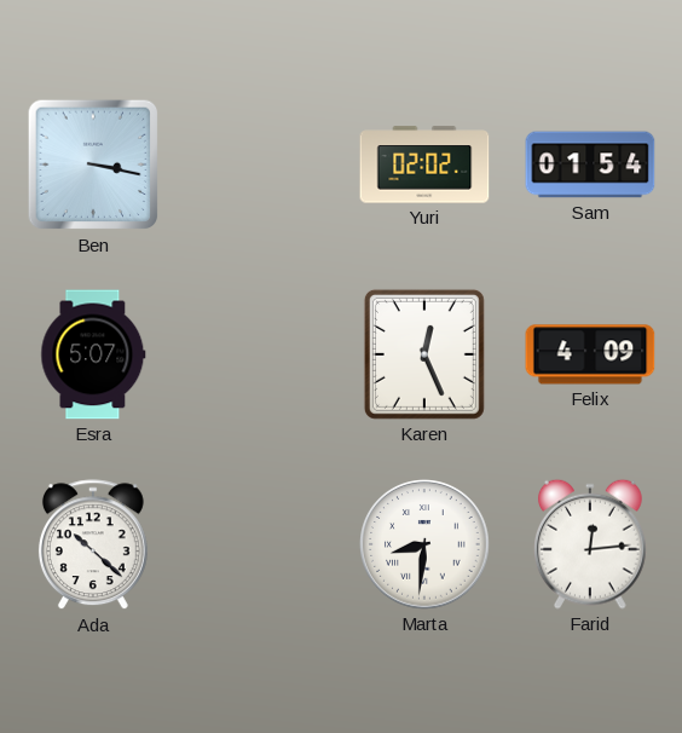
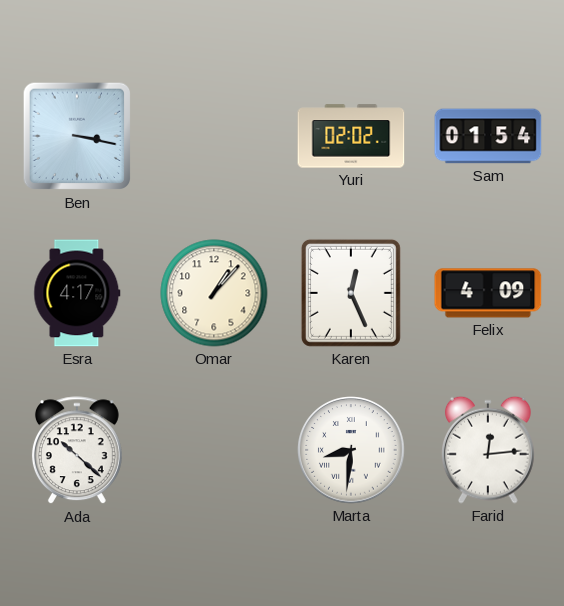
Esra: 5:07 -> 4:17
Omar: none -> 1:07
